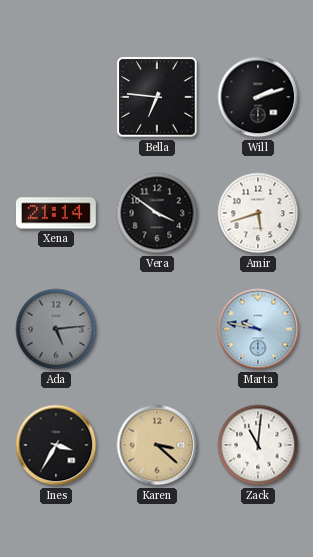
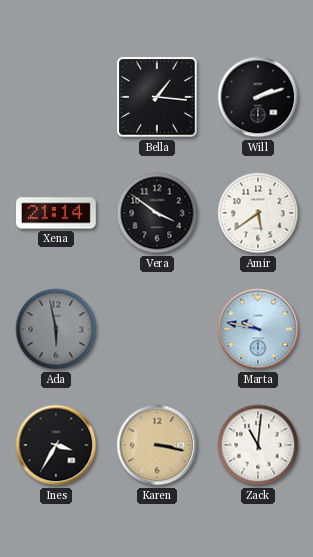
Bella: 6:46 -> 1:16
Amir: 5:42 -> 5:39
Ada: 5:14 -> 5:58
Karen: 3:22 -> 3:17
